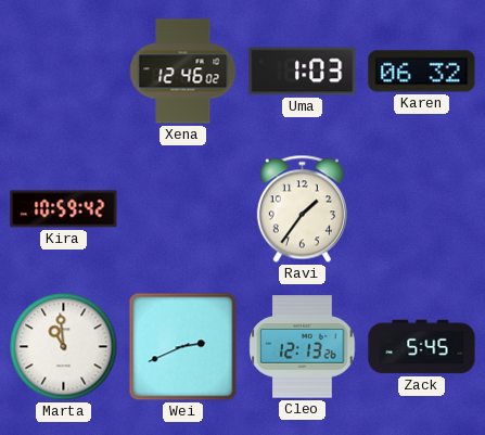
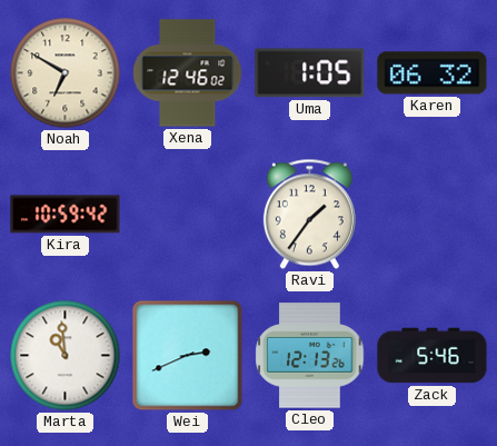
Noah: none -> 6:50
Uma: 1:03 -> 1:05
Zack: 5:45 -> 5:46
